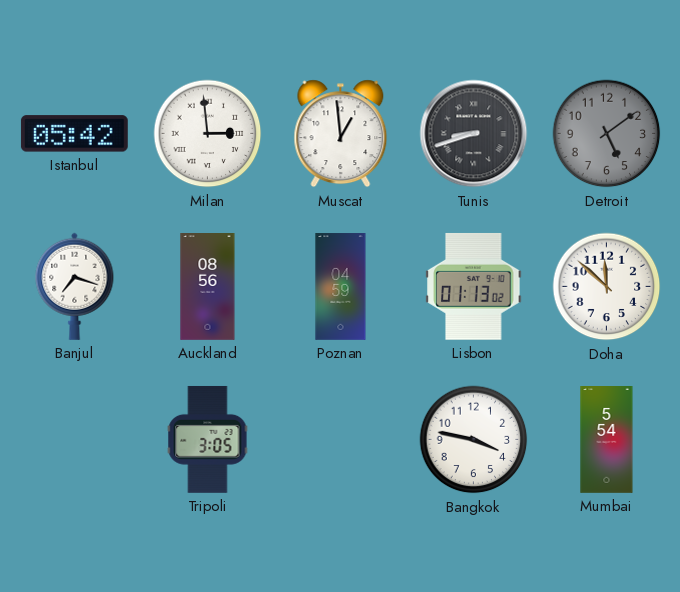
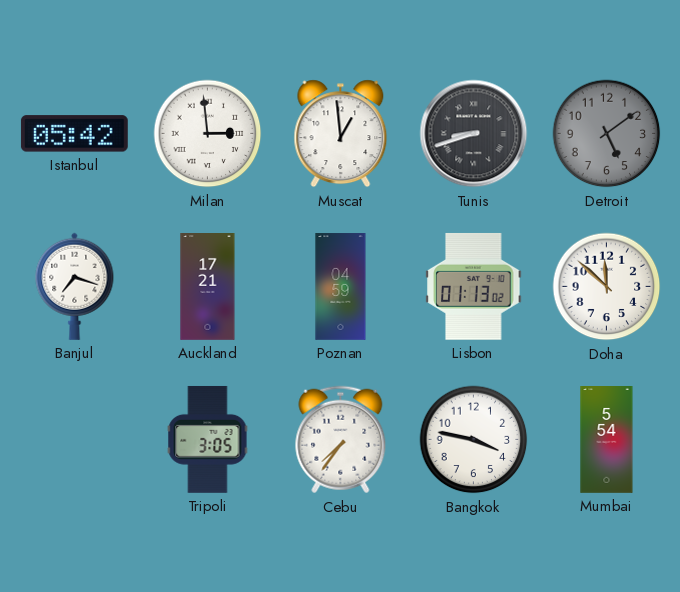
Auckland: 08:56 -> 17:21
Cebu: none -> 7:36
